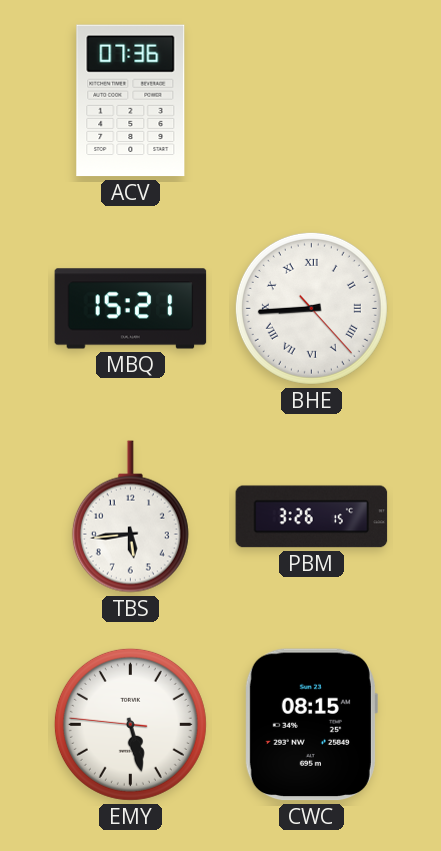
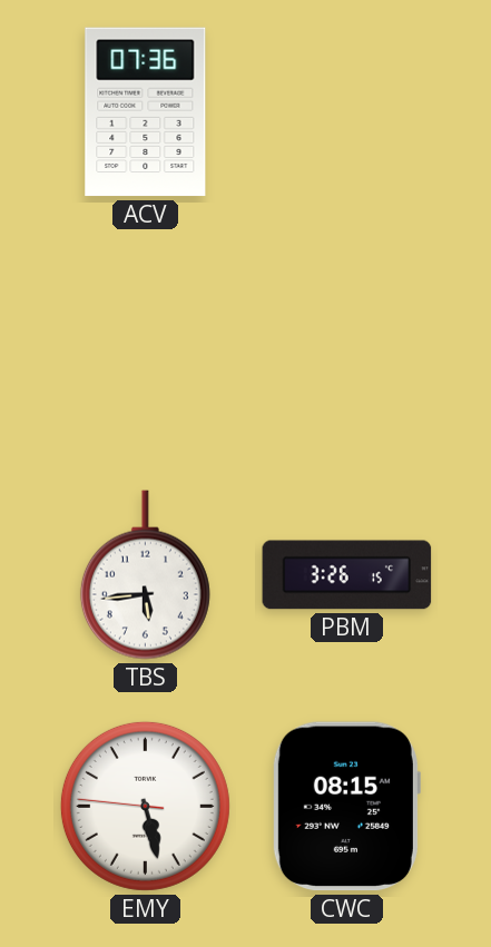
MBQ: 15:21 -> none
BHE: 8:44 -> none
